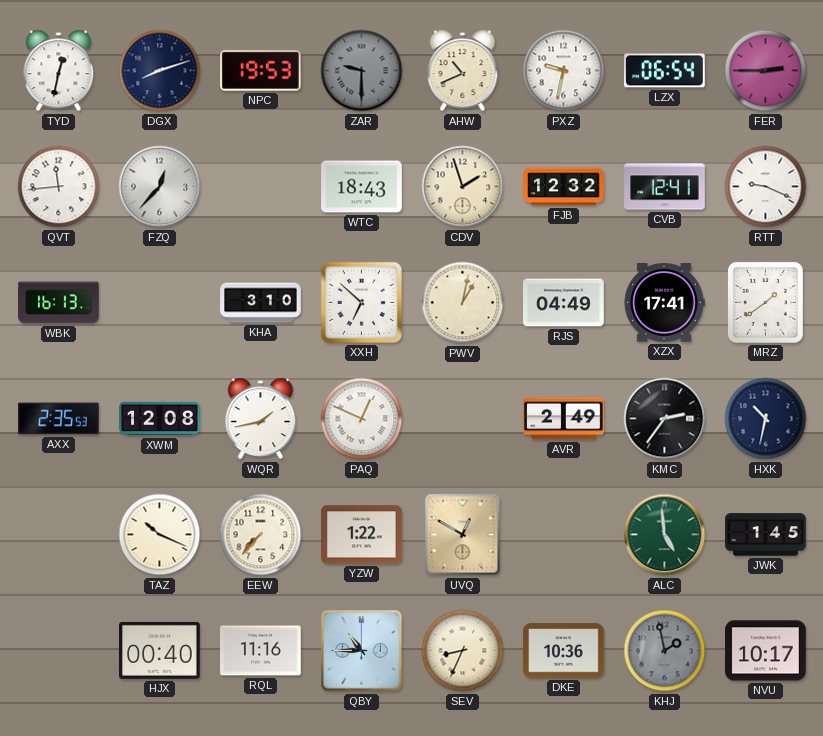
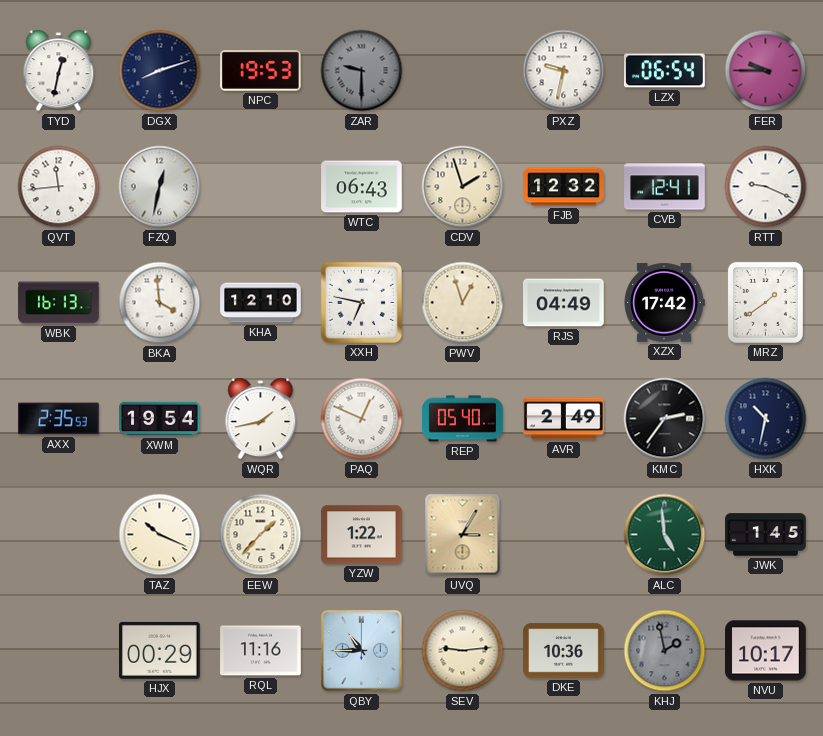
AHW: 10:41 -> none
FER: 2:45 -> 9:45
FZQ: 12:37 -> 12:32
WTC: 18:43 -> 06:43
BKA: none -> 3:59
KHA: 3:10 -> 12:10
XXH: 6:52 -> 6:47
PWV: 1:02 -> 12:57
XZX: 17:41 -> 17:42
XWM: 12:08 -> 19:54
REP: none -> 05:40
EEW: 7:37 -> 1:37
UVQ: 12:50 -> 3:05
HJX: 00:40 -> 00:29
SEV: 8:34 -> 9:14
